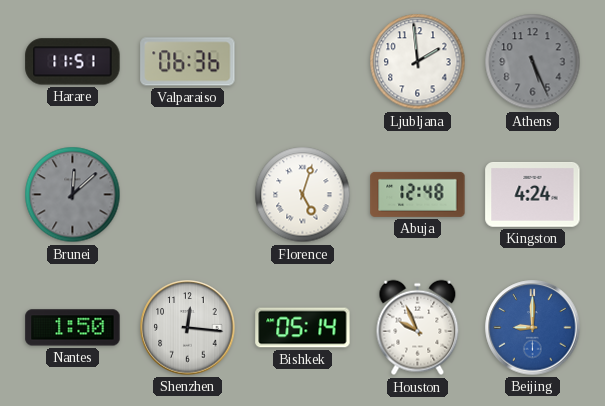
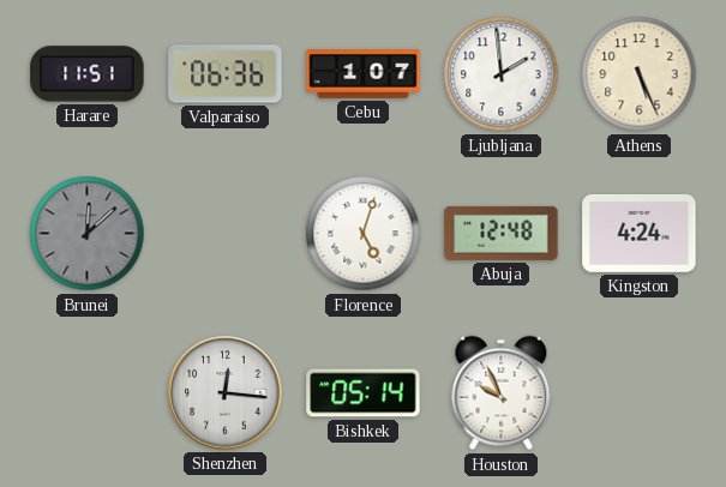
Cebu: none -> 1:07
Athens dial: grey -> cream
Nantes: 1:50 -> none
Beijing: 9:00 -> none
